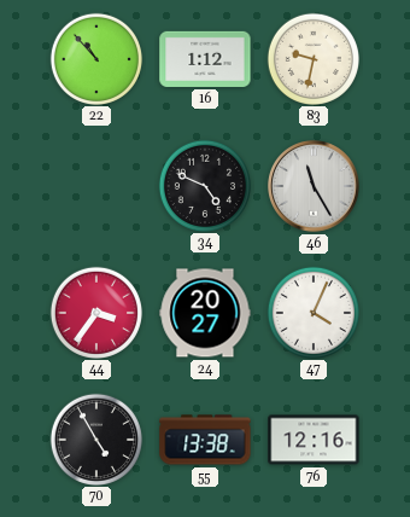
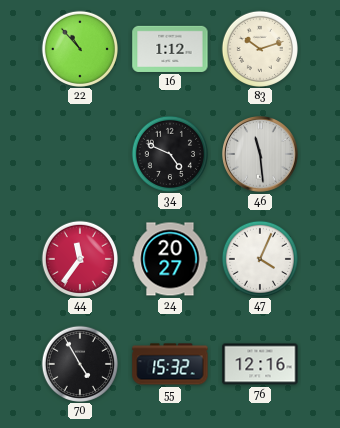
83: 9:32 -> 10:12
46: 11:25 -> 11:29
44: 3:36 -> 11:36
55: 13:38 -> 15:32
